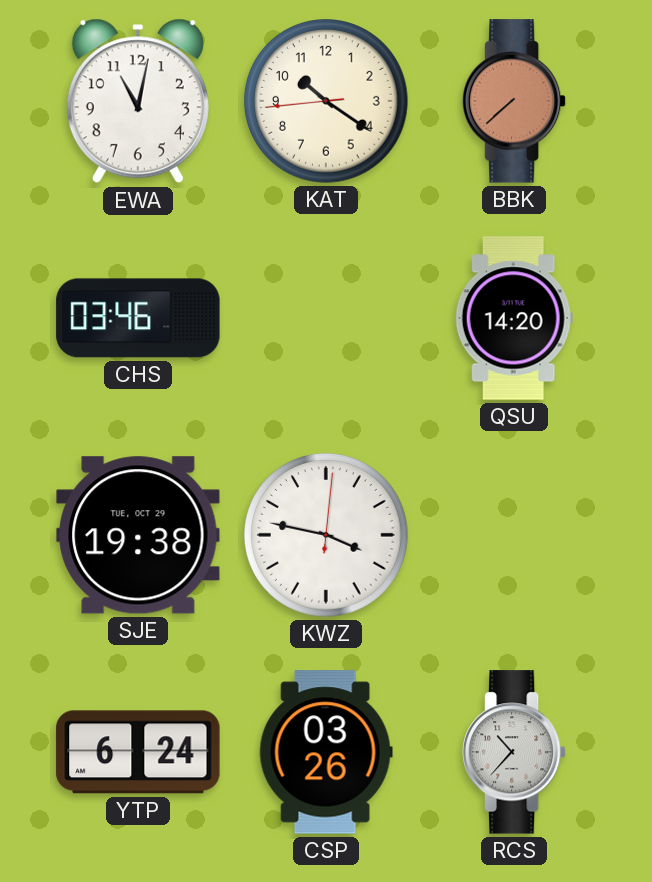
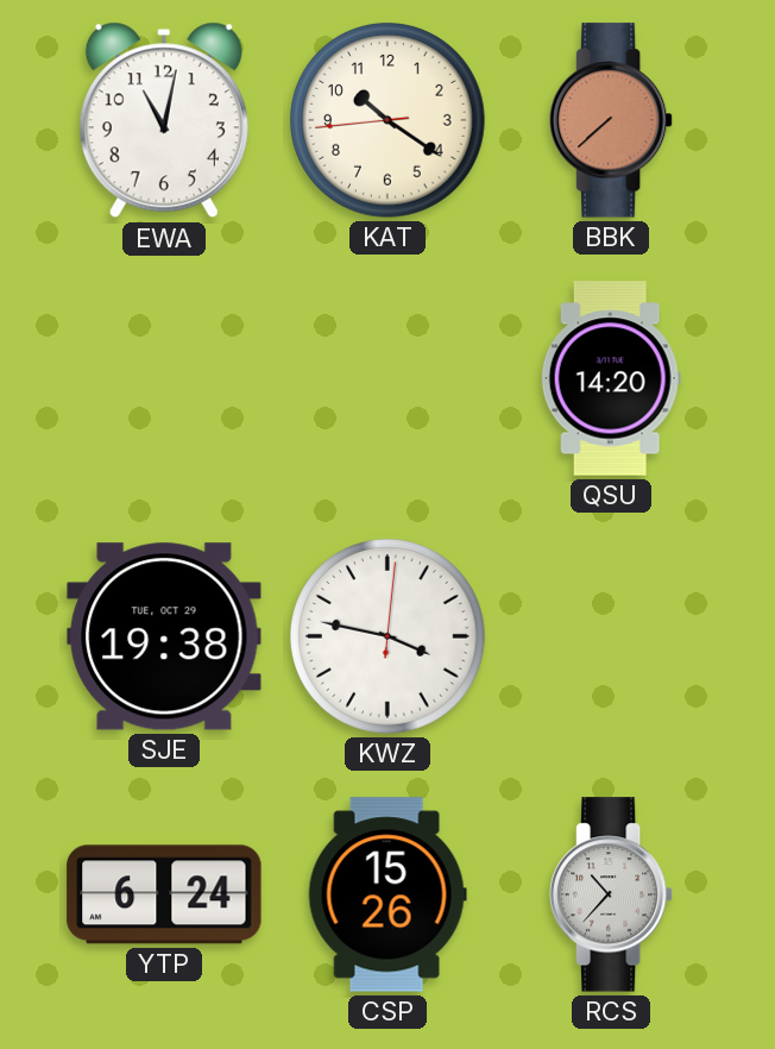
CHS: 03:46 -> none
CSP: 03:26 -> 15:26
